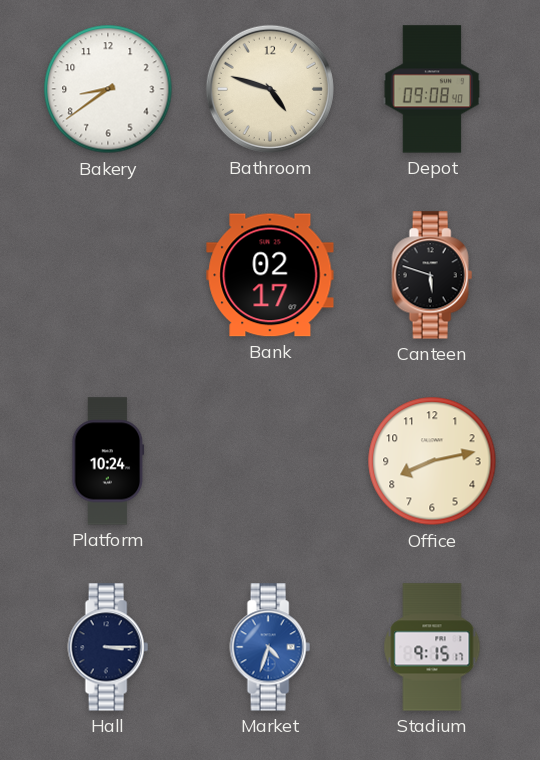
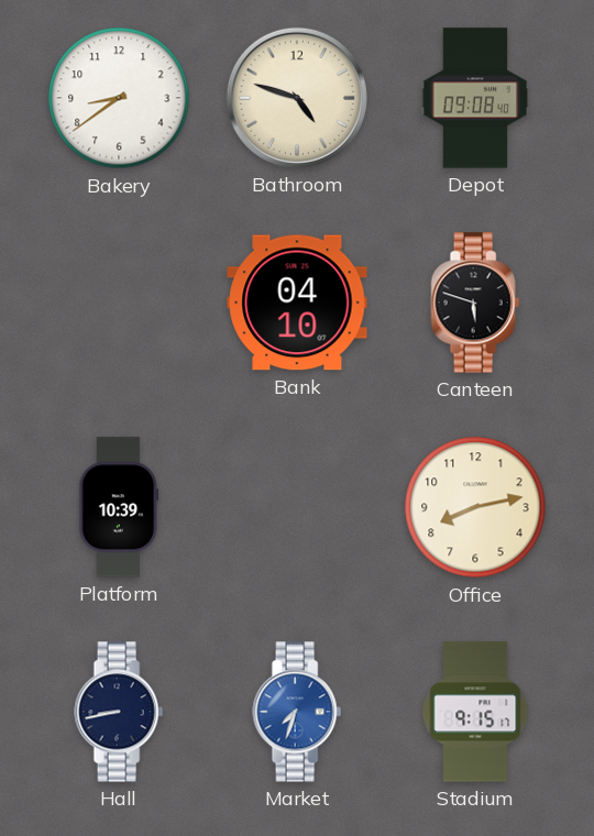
Bank: 02:17 -> 04:10
Platform: 10:24 -> 10:39
Hall: 3:15 -> 8:43
Market: 4:33 -> 7:33
